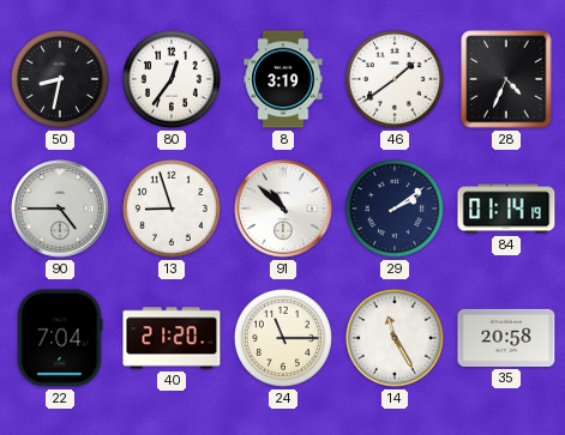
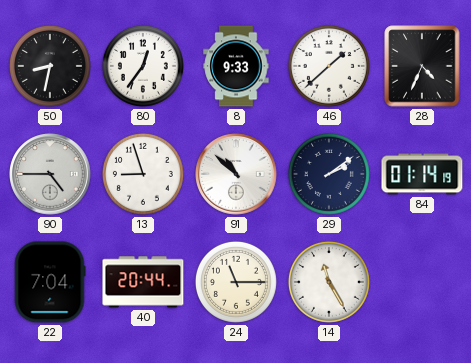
8: 3:19 -> 9:33
46: 1:39 -> 1:38
40: 21:20 -> 20:44
35: 20:58 -> none
